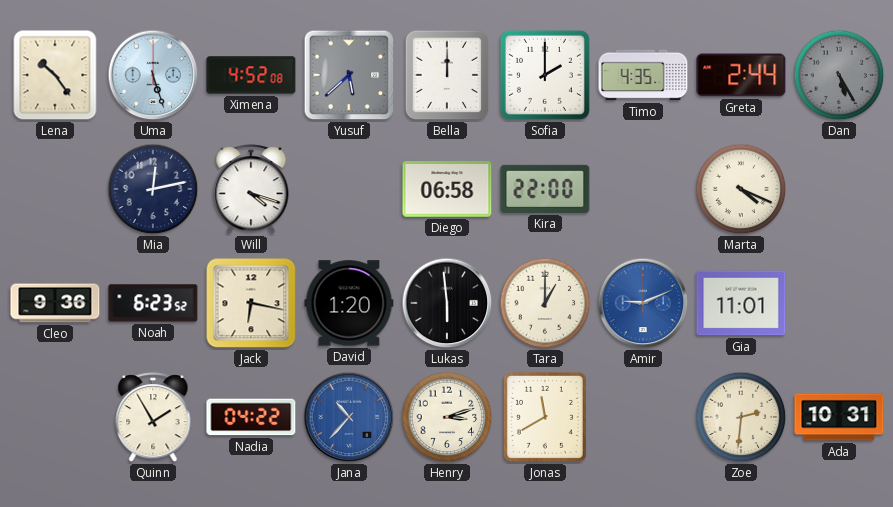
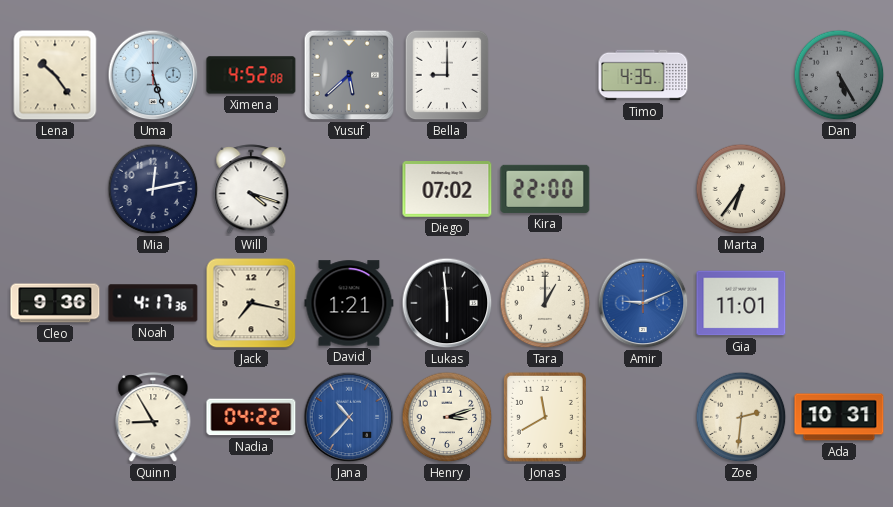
Bella: 12:00 -> 9:00
Sofia: 2:00 -> none
Greta: 2:44 -> none
Diego: 06:58 -> 07:02
Marta: 4:19 -> 6:36
Noah: 6:23 -> 4:17
Jack: 6:17 -> 7:17
David: 1:20 -> 1:21
Quinn: 1:55 -> 8:55
